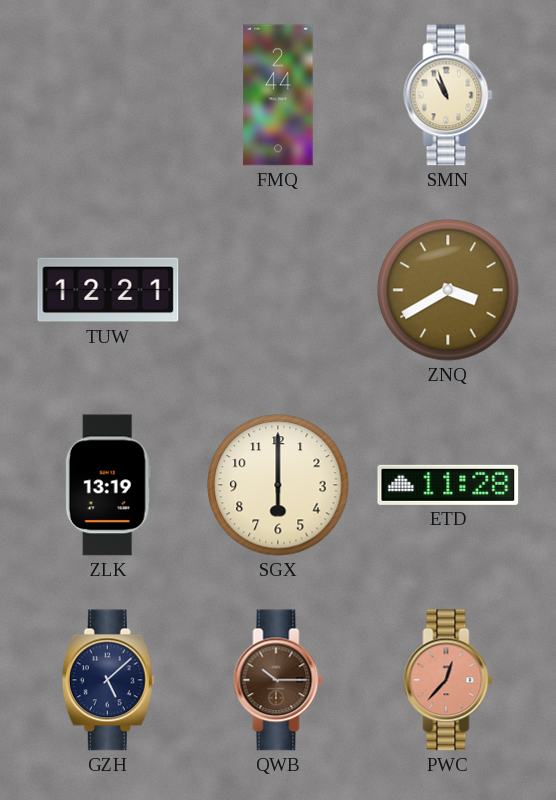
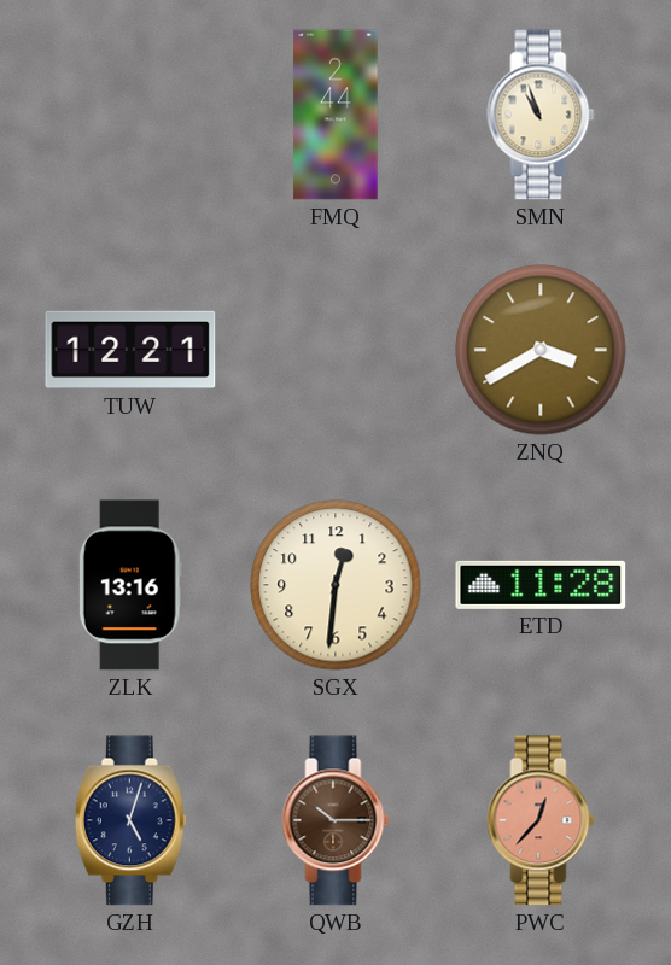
ZLK: 13:19 -> 13:16
SGX: 6:00 -> 12:31
GZH: 5:08 -> 5:03
